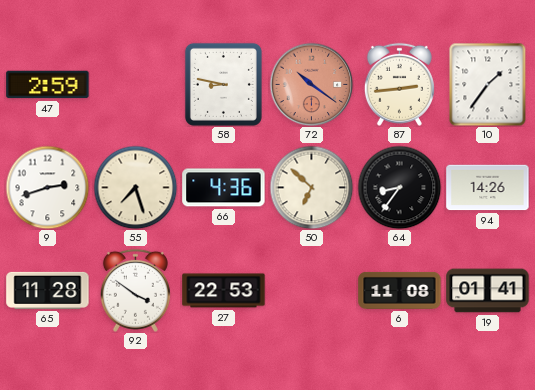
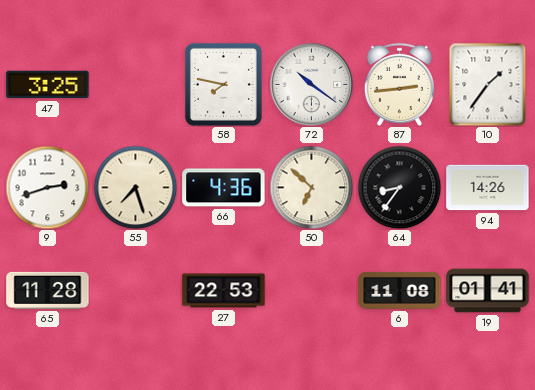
47: 2:59 -> 3:25
58: 8:47 -> 7:47
72 dial: salmon -> white
92: 3:51 -> none
